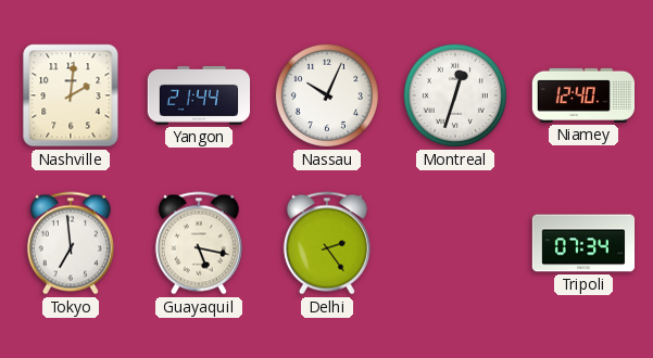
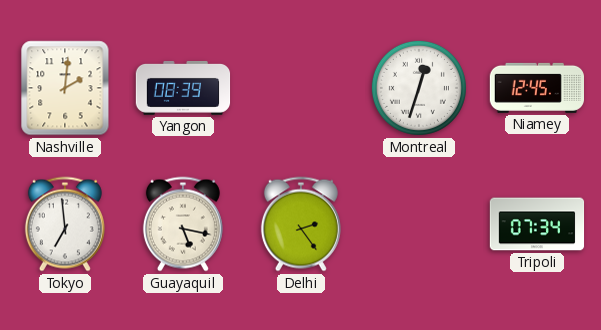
Yangon: 21:44 -> 08:39
Nassau: 10:04 -> none
Niamey: 12:40 -> 12:45
